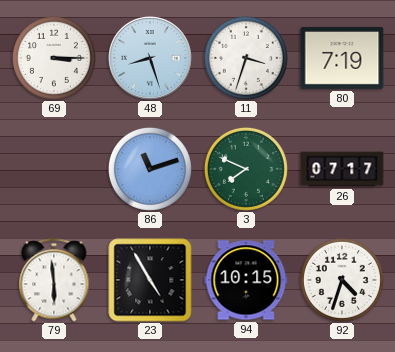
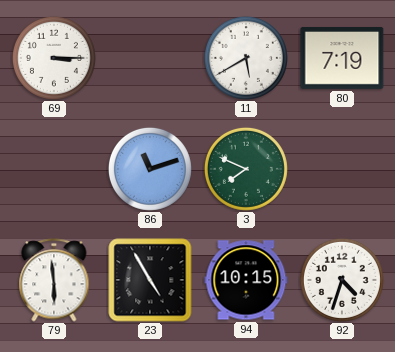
48: 8:27 -> none
11: 3:33 -> 5:40
26: 07:17 -> none
